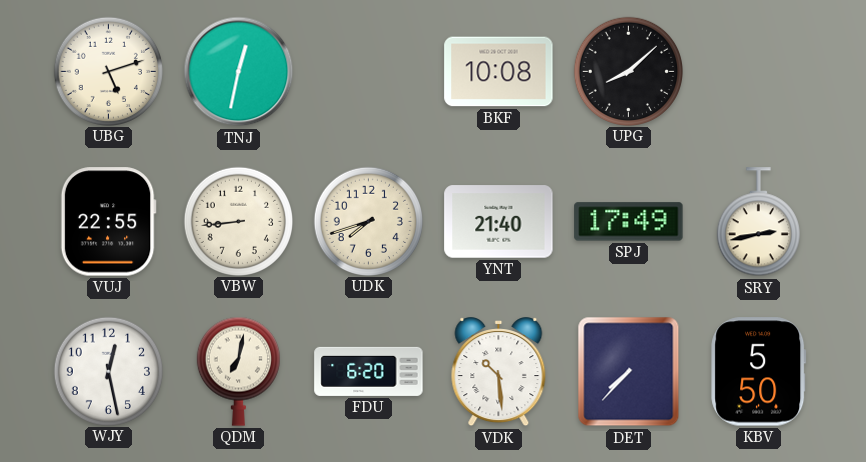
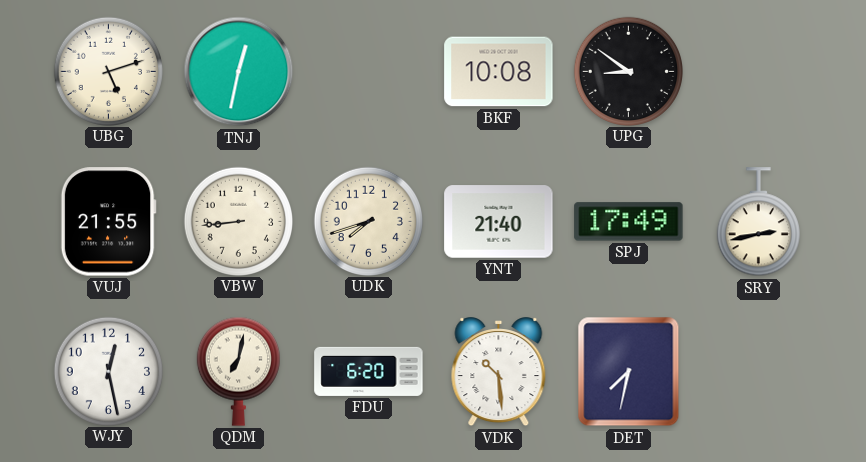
UPG: 8:08 -> 8:51
VUJ: 22:55 -> 21:55
DET: 7:37 -> 7:32
KBV: 5:50 -> none
